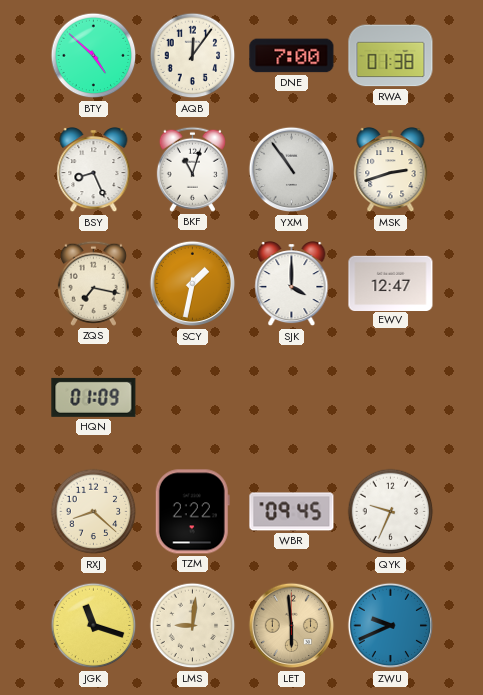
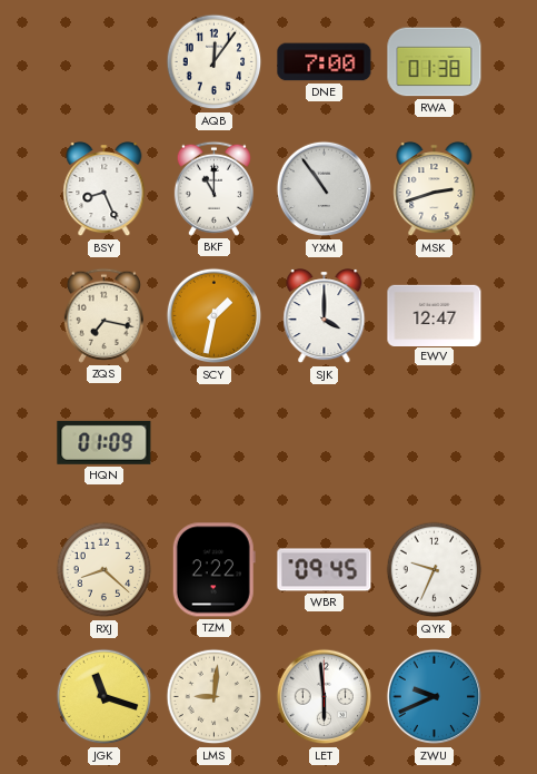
BTY: 4:52 -> none
BKF: 11:03 -> 11:00
LET dial: champagne -> white
